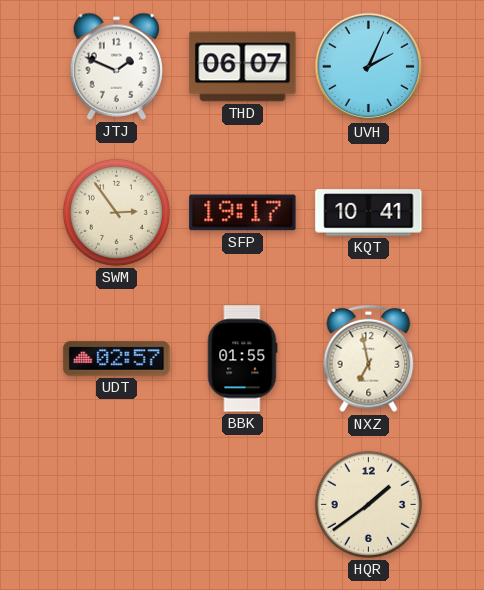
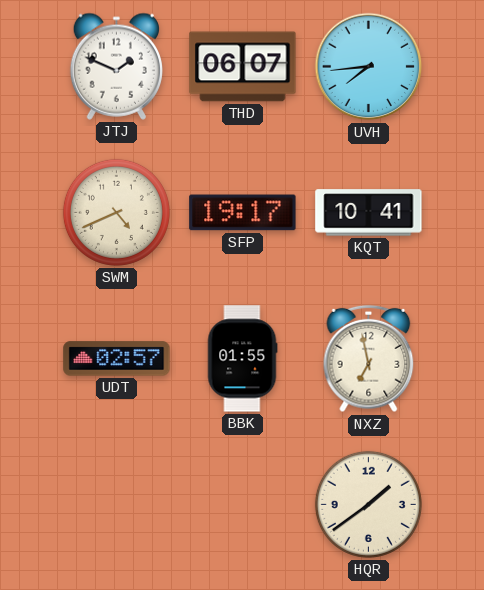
UVH: 2:04 -> 7:44
SWM: 2:54 -> 4:41
